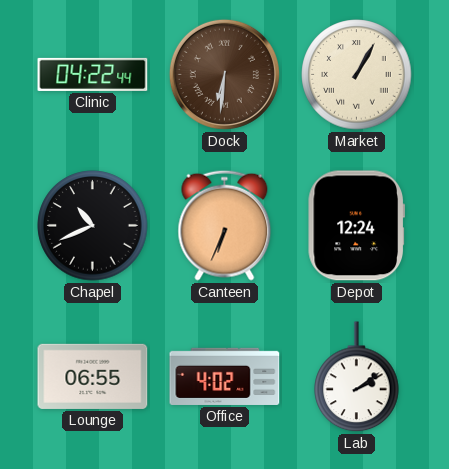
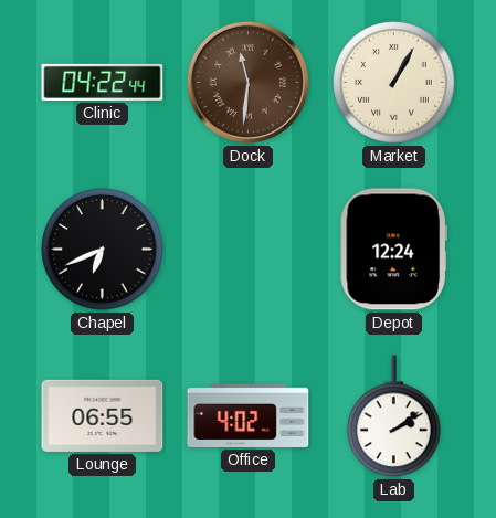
Dock: 6:31 -> 11:31
Chapel: 10:41 -> 6:41
Canteen: 6:34 -> none
